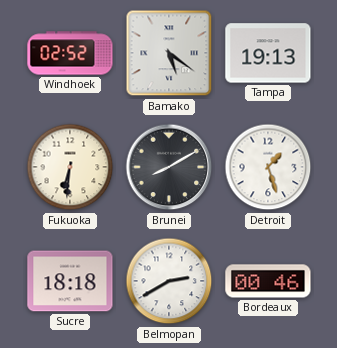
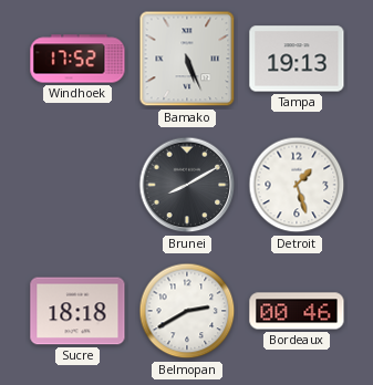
Windhoek: 02:52 -> 17:52
Bamako: 5:21 -> 5:26
Fukuoka: 6:31 -> none
